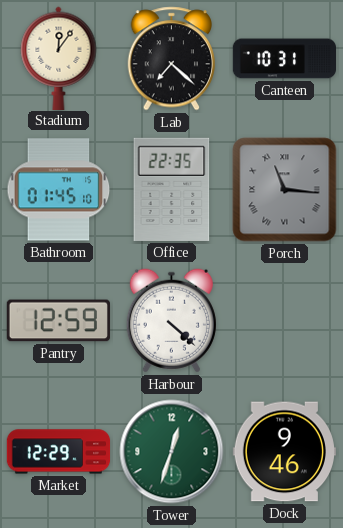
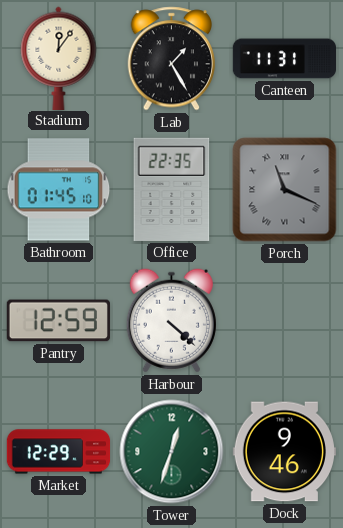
Lab: 7:22 -> 1:25
Canteen: 10:31 -> 11:31
Porch: 11:16 -> 11:19
